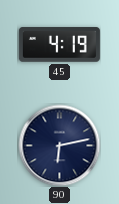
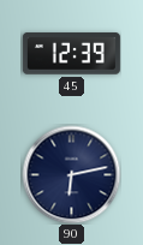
45: 4:19 -> 12:39
